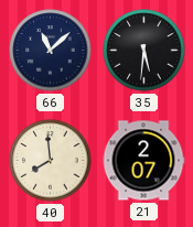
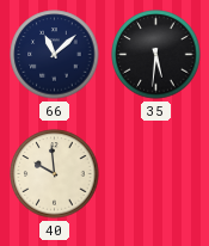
40: 7:59 -> 9:59
21: 2:07 -> none
